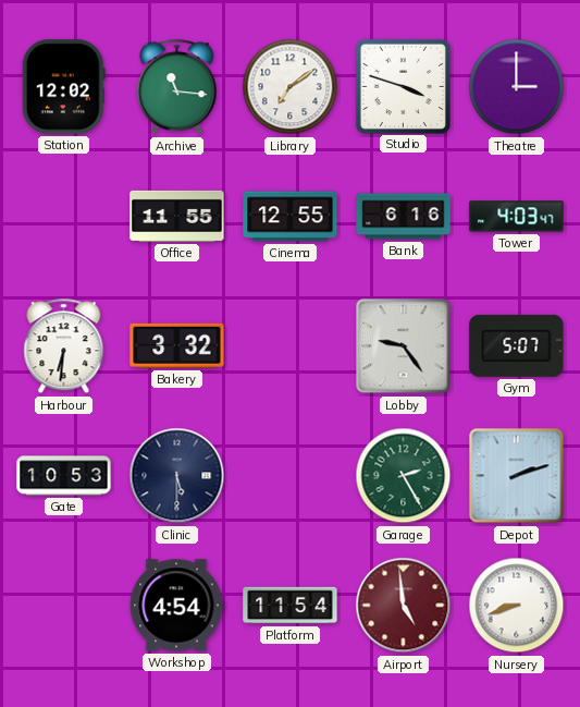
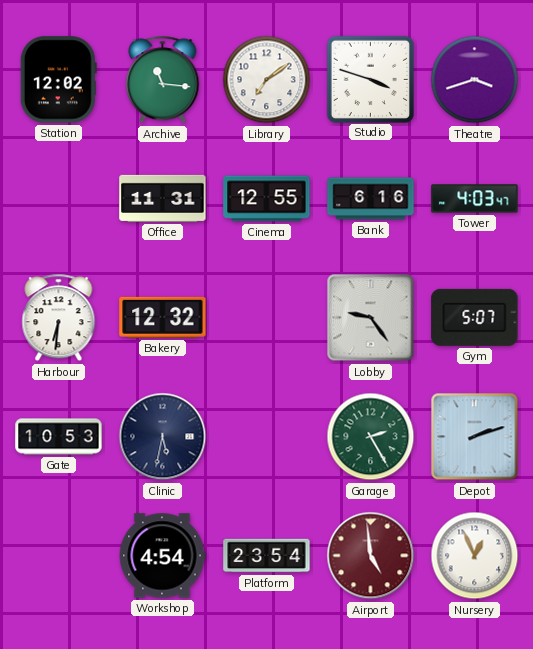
Theatre: 3:00 -> 3:42
Office: 11:55 -> 11:31
Bakery: 3:32 -> 12:32
Clinic: 5:30 -> 5:32
Platform: 11:54 -> 23:54
Nursery: 8:42 -> 12:56
